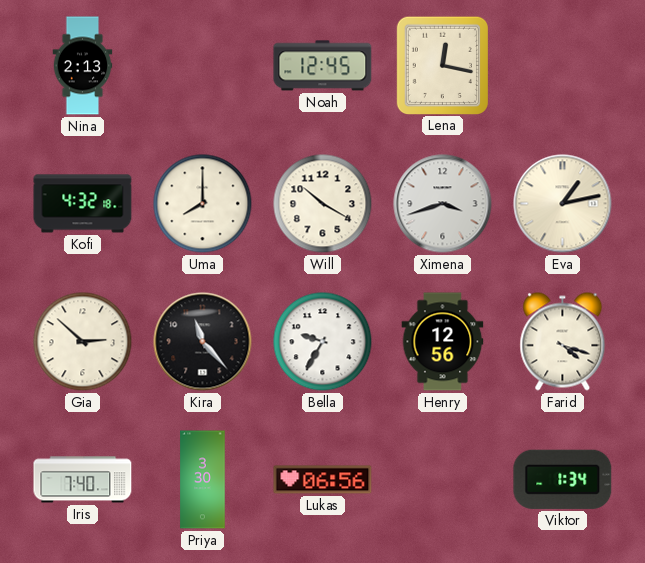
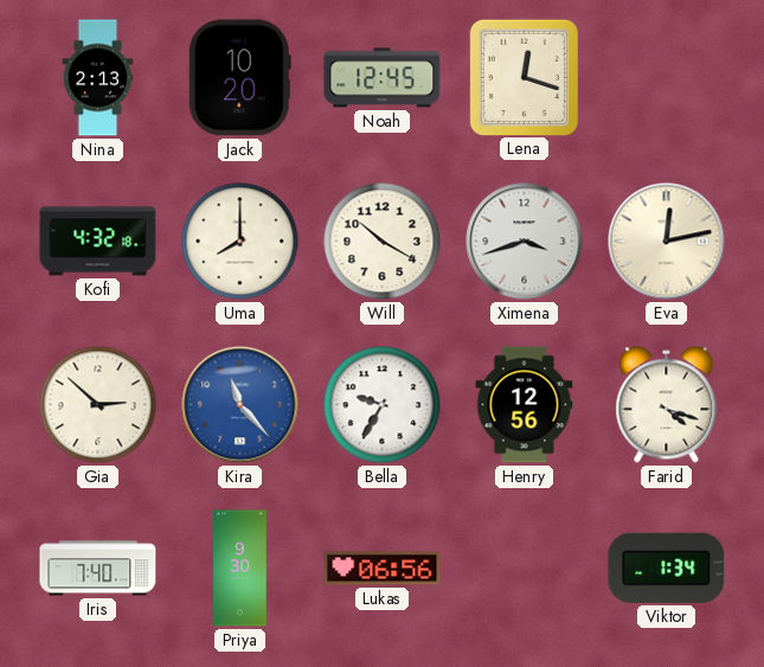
Jack: none -> 10:20
Lena: 12:17 -> 12:18
Eva: 1:13 -> 12:13
Kira dial: black -> blue
Priya: 3:30 -> 9:30
